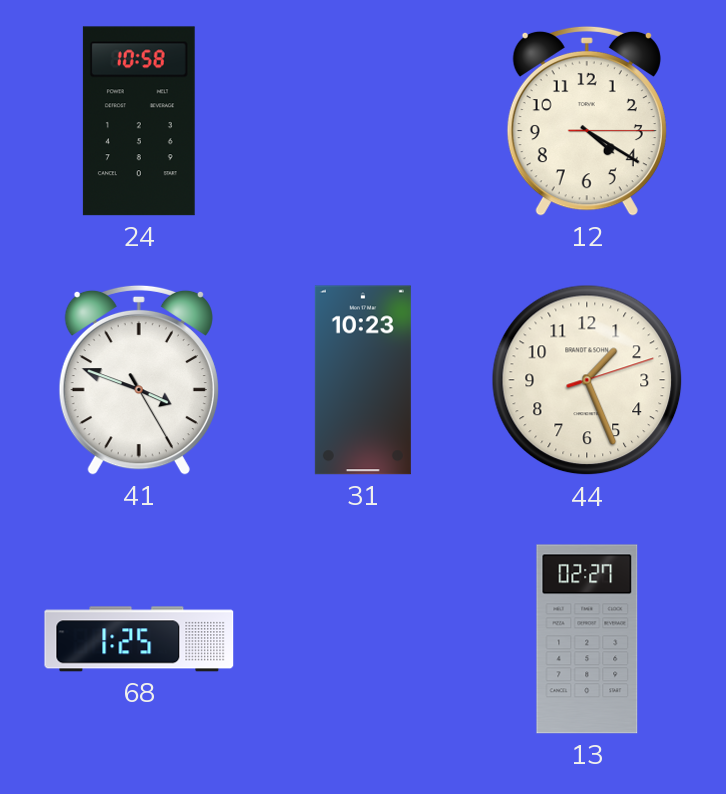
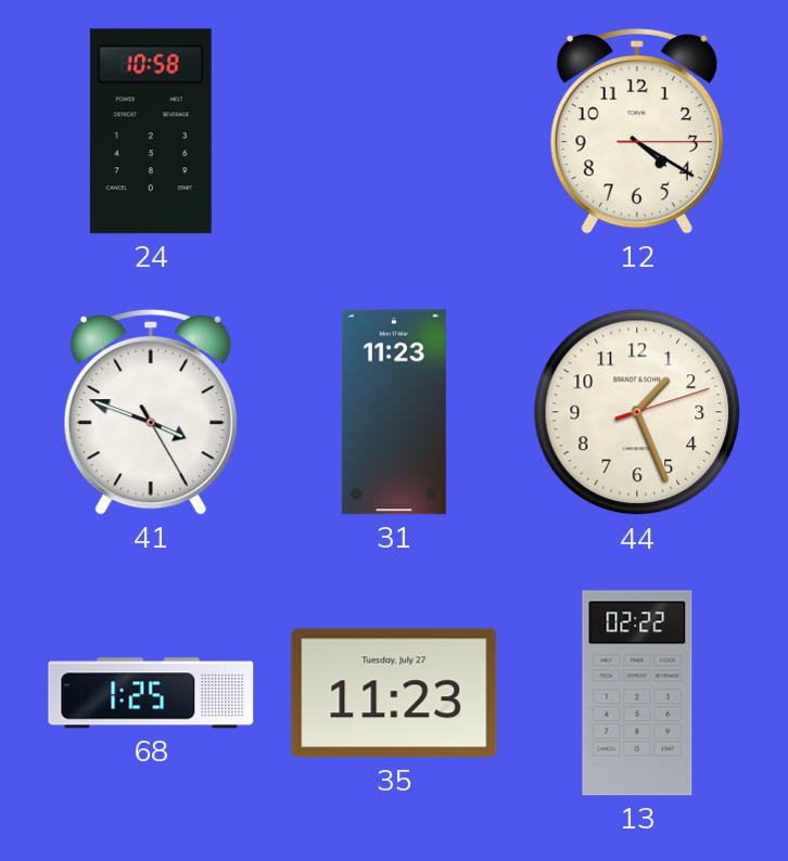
31: 10:23 -> 11:23
35: none -> 11:23
13: 02:27 -> 02:22
